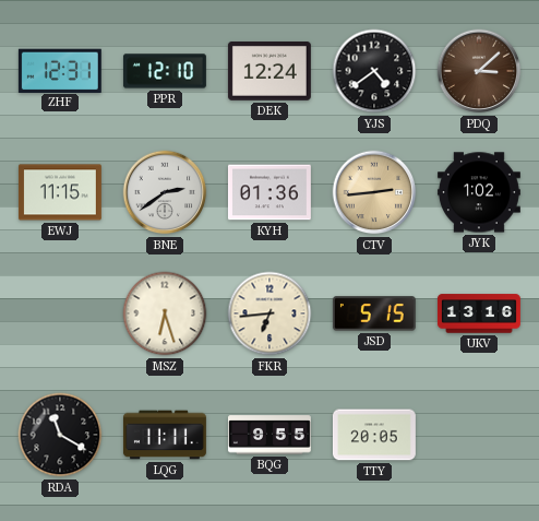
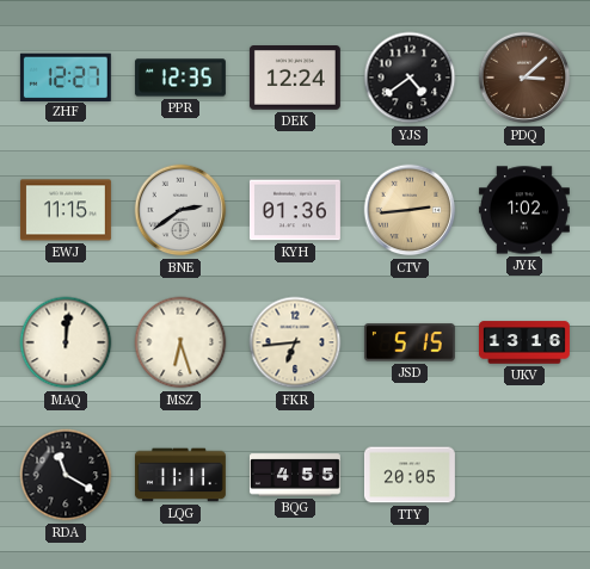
ZHF: 12:31 -> 12:27
PPR: 12:10 -> 12:35
MAQ: none -> 12:01
BQG: 9:55 -> 4:55
